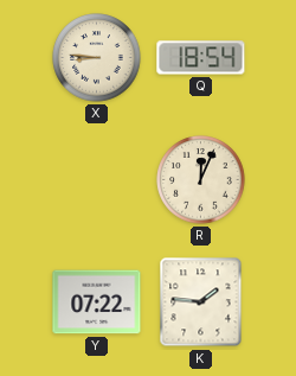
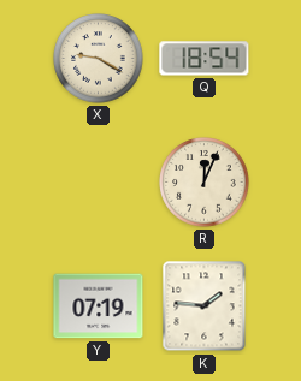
X: 8:46 -> 9:20
Y: 07:22 -> 07:19
